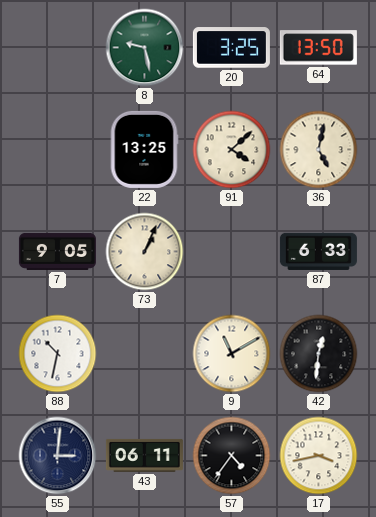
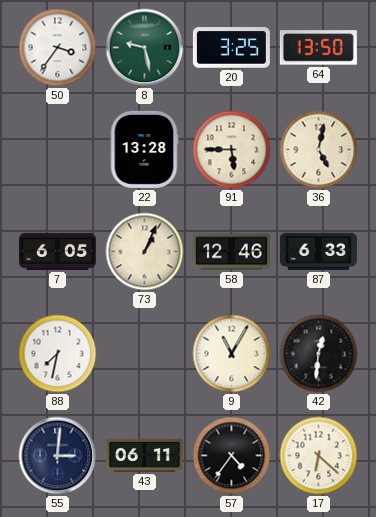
50: none -> 3:36
22: 13:25 -> 13:28
91: 4:08 -> 5:45
7: 9:05 -> 6:05
58: none -> 12:46
88: 10:32 -> 7:32
9: 11:10 -> 11:05
17: 3:43 -> 6:22
